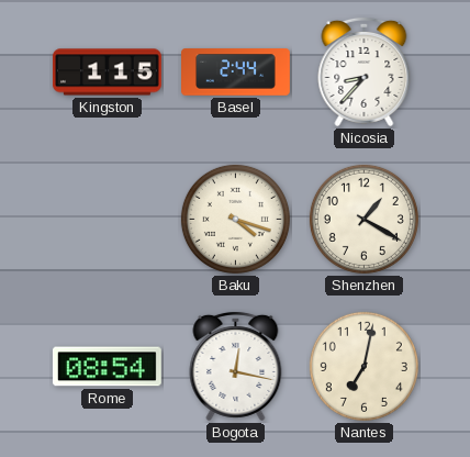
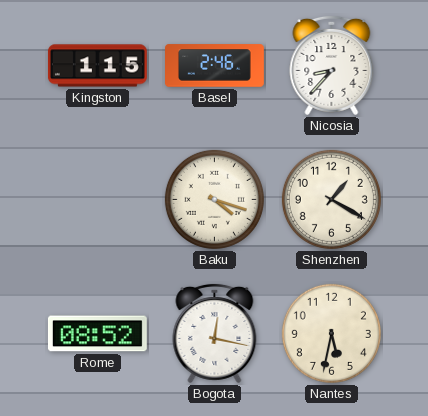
Basel: 2:44 -> 2:46
Rome: 08:54 -> 08:52
Nantes: 7:02 -> 5:32
